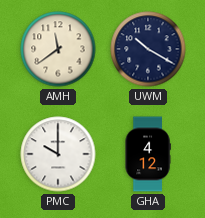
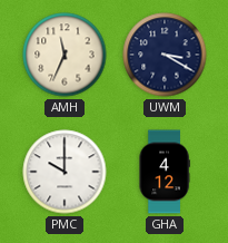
AMH: 11:39 -> 11:34
UWM: 10:20 -> 3:20
